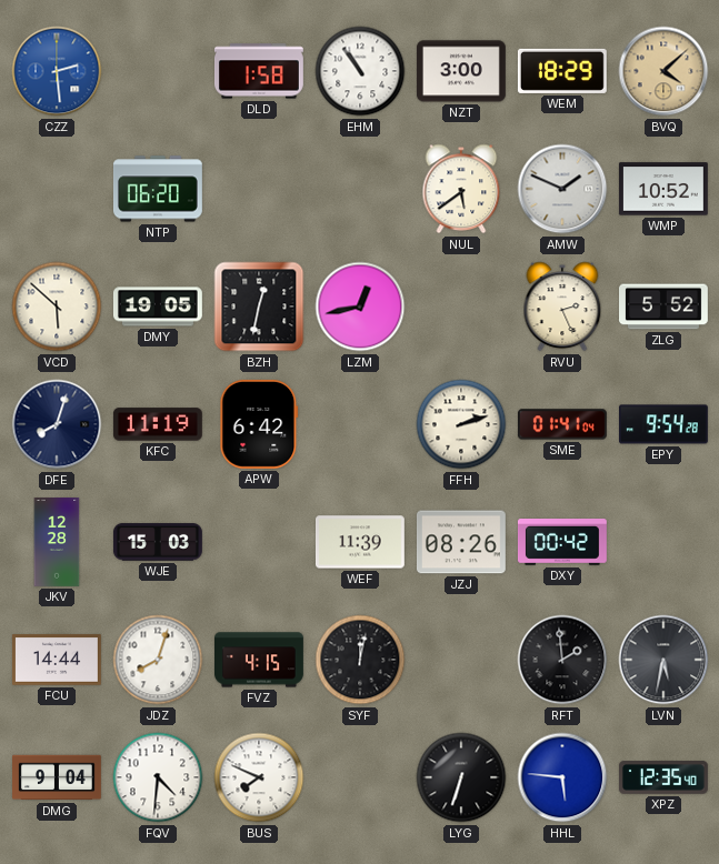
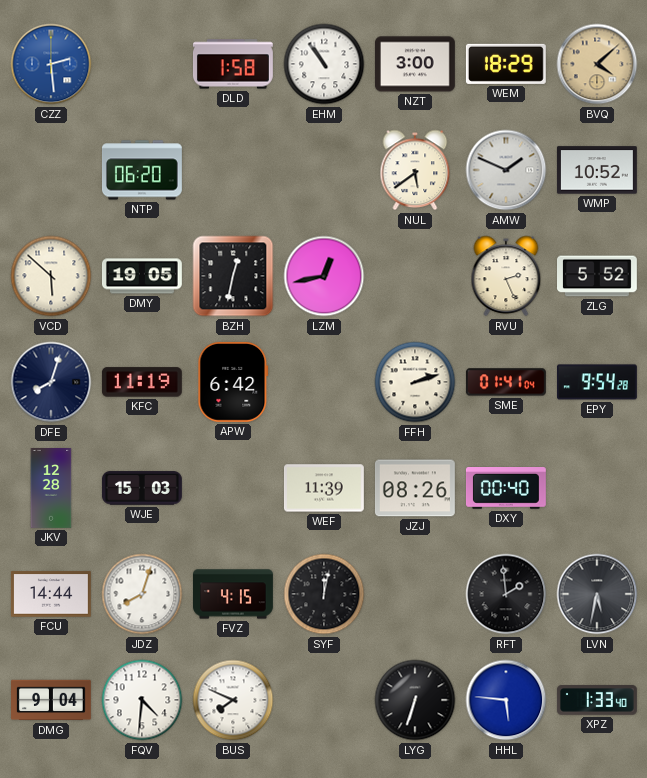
DXY: 00:42 -> 00:40
XPZ: 12:35 -> 1:33
